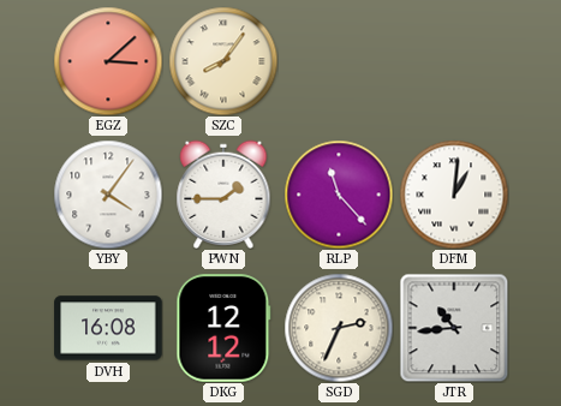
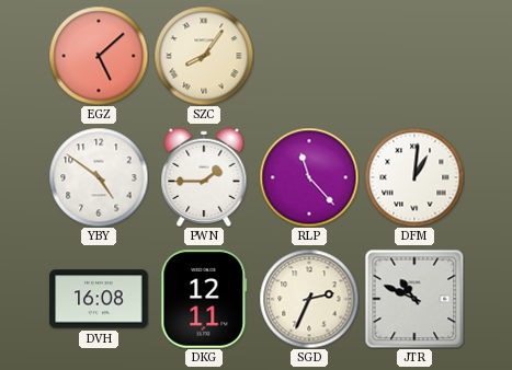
EGZ: 3:08 -> 5:08
YBY: 4:06 -> 4:51
DKG: 12:12 -> 12:11
JTR: 10:44 -> 10:49
